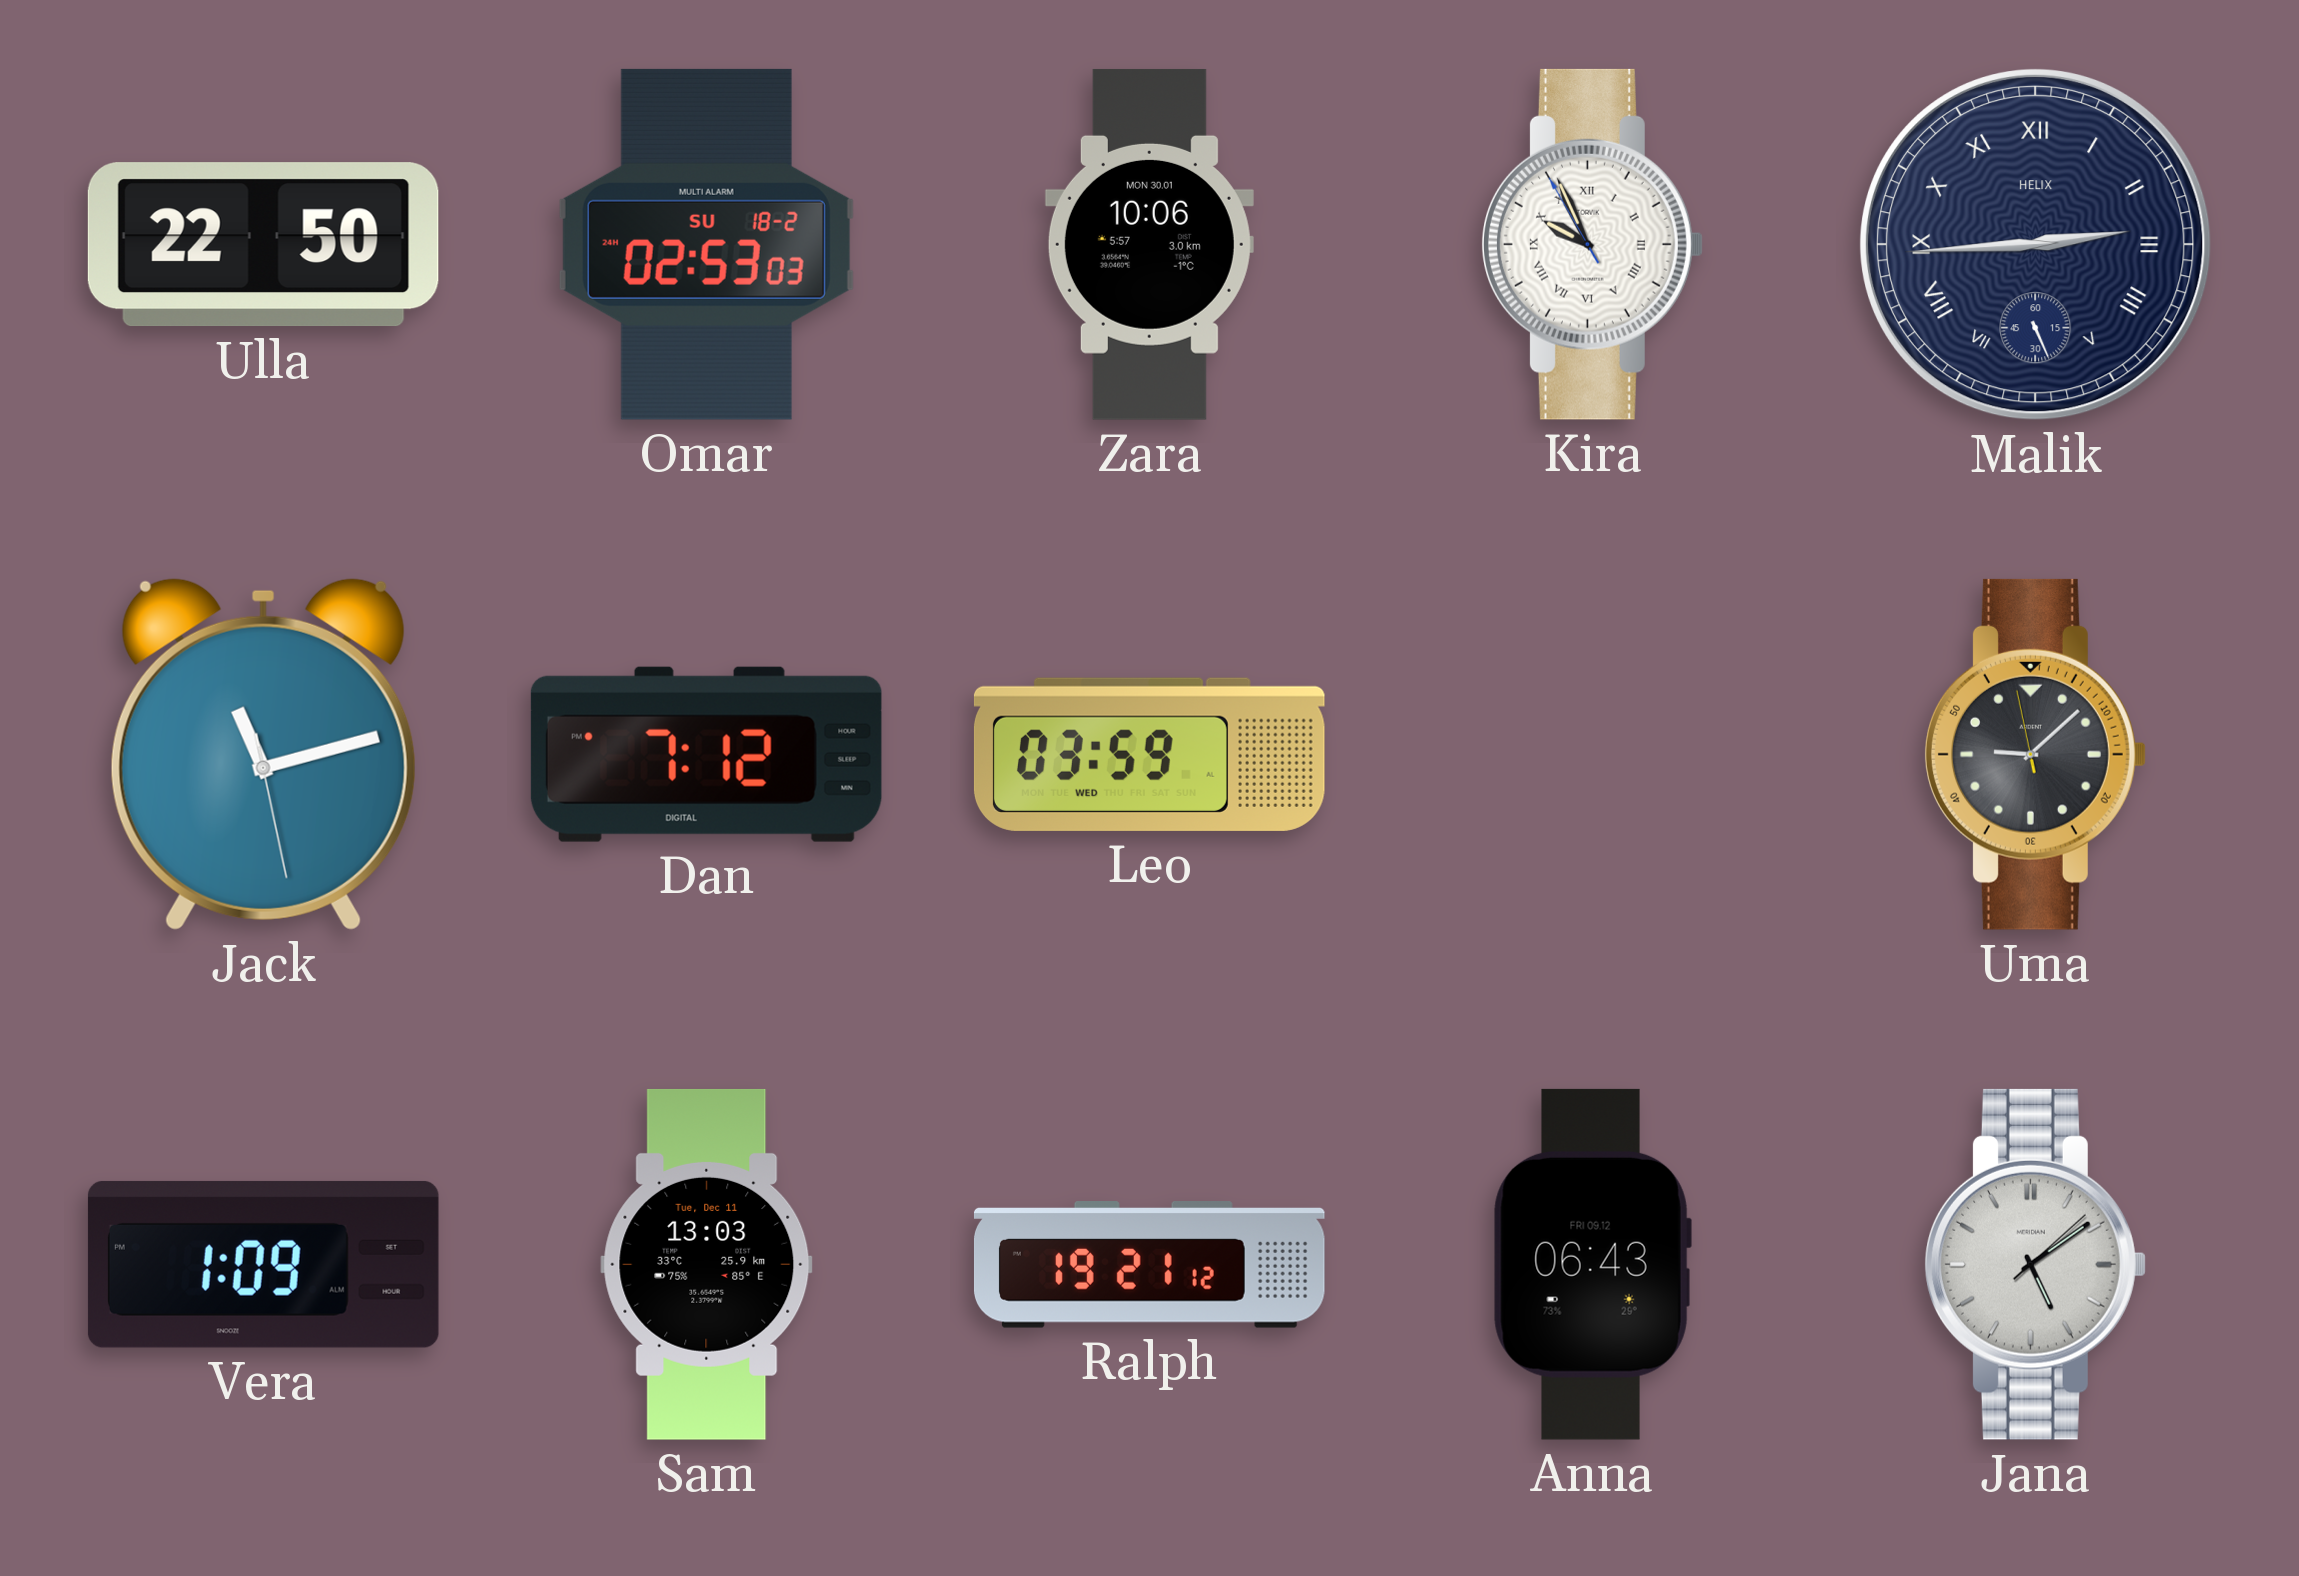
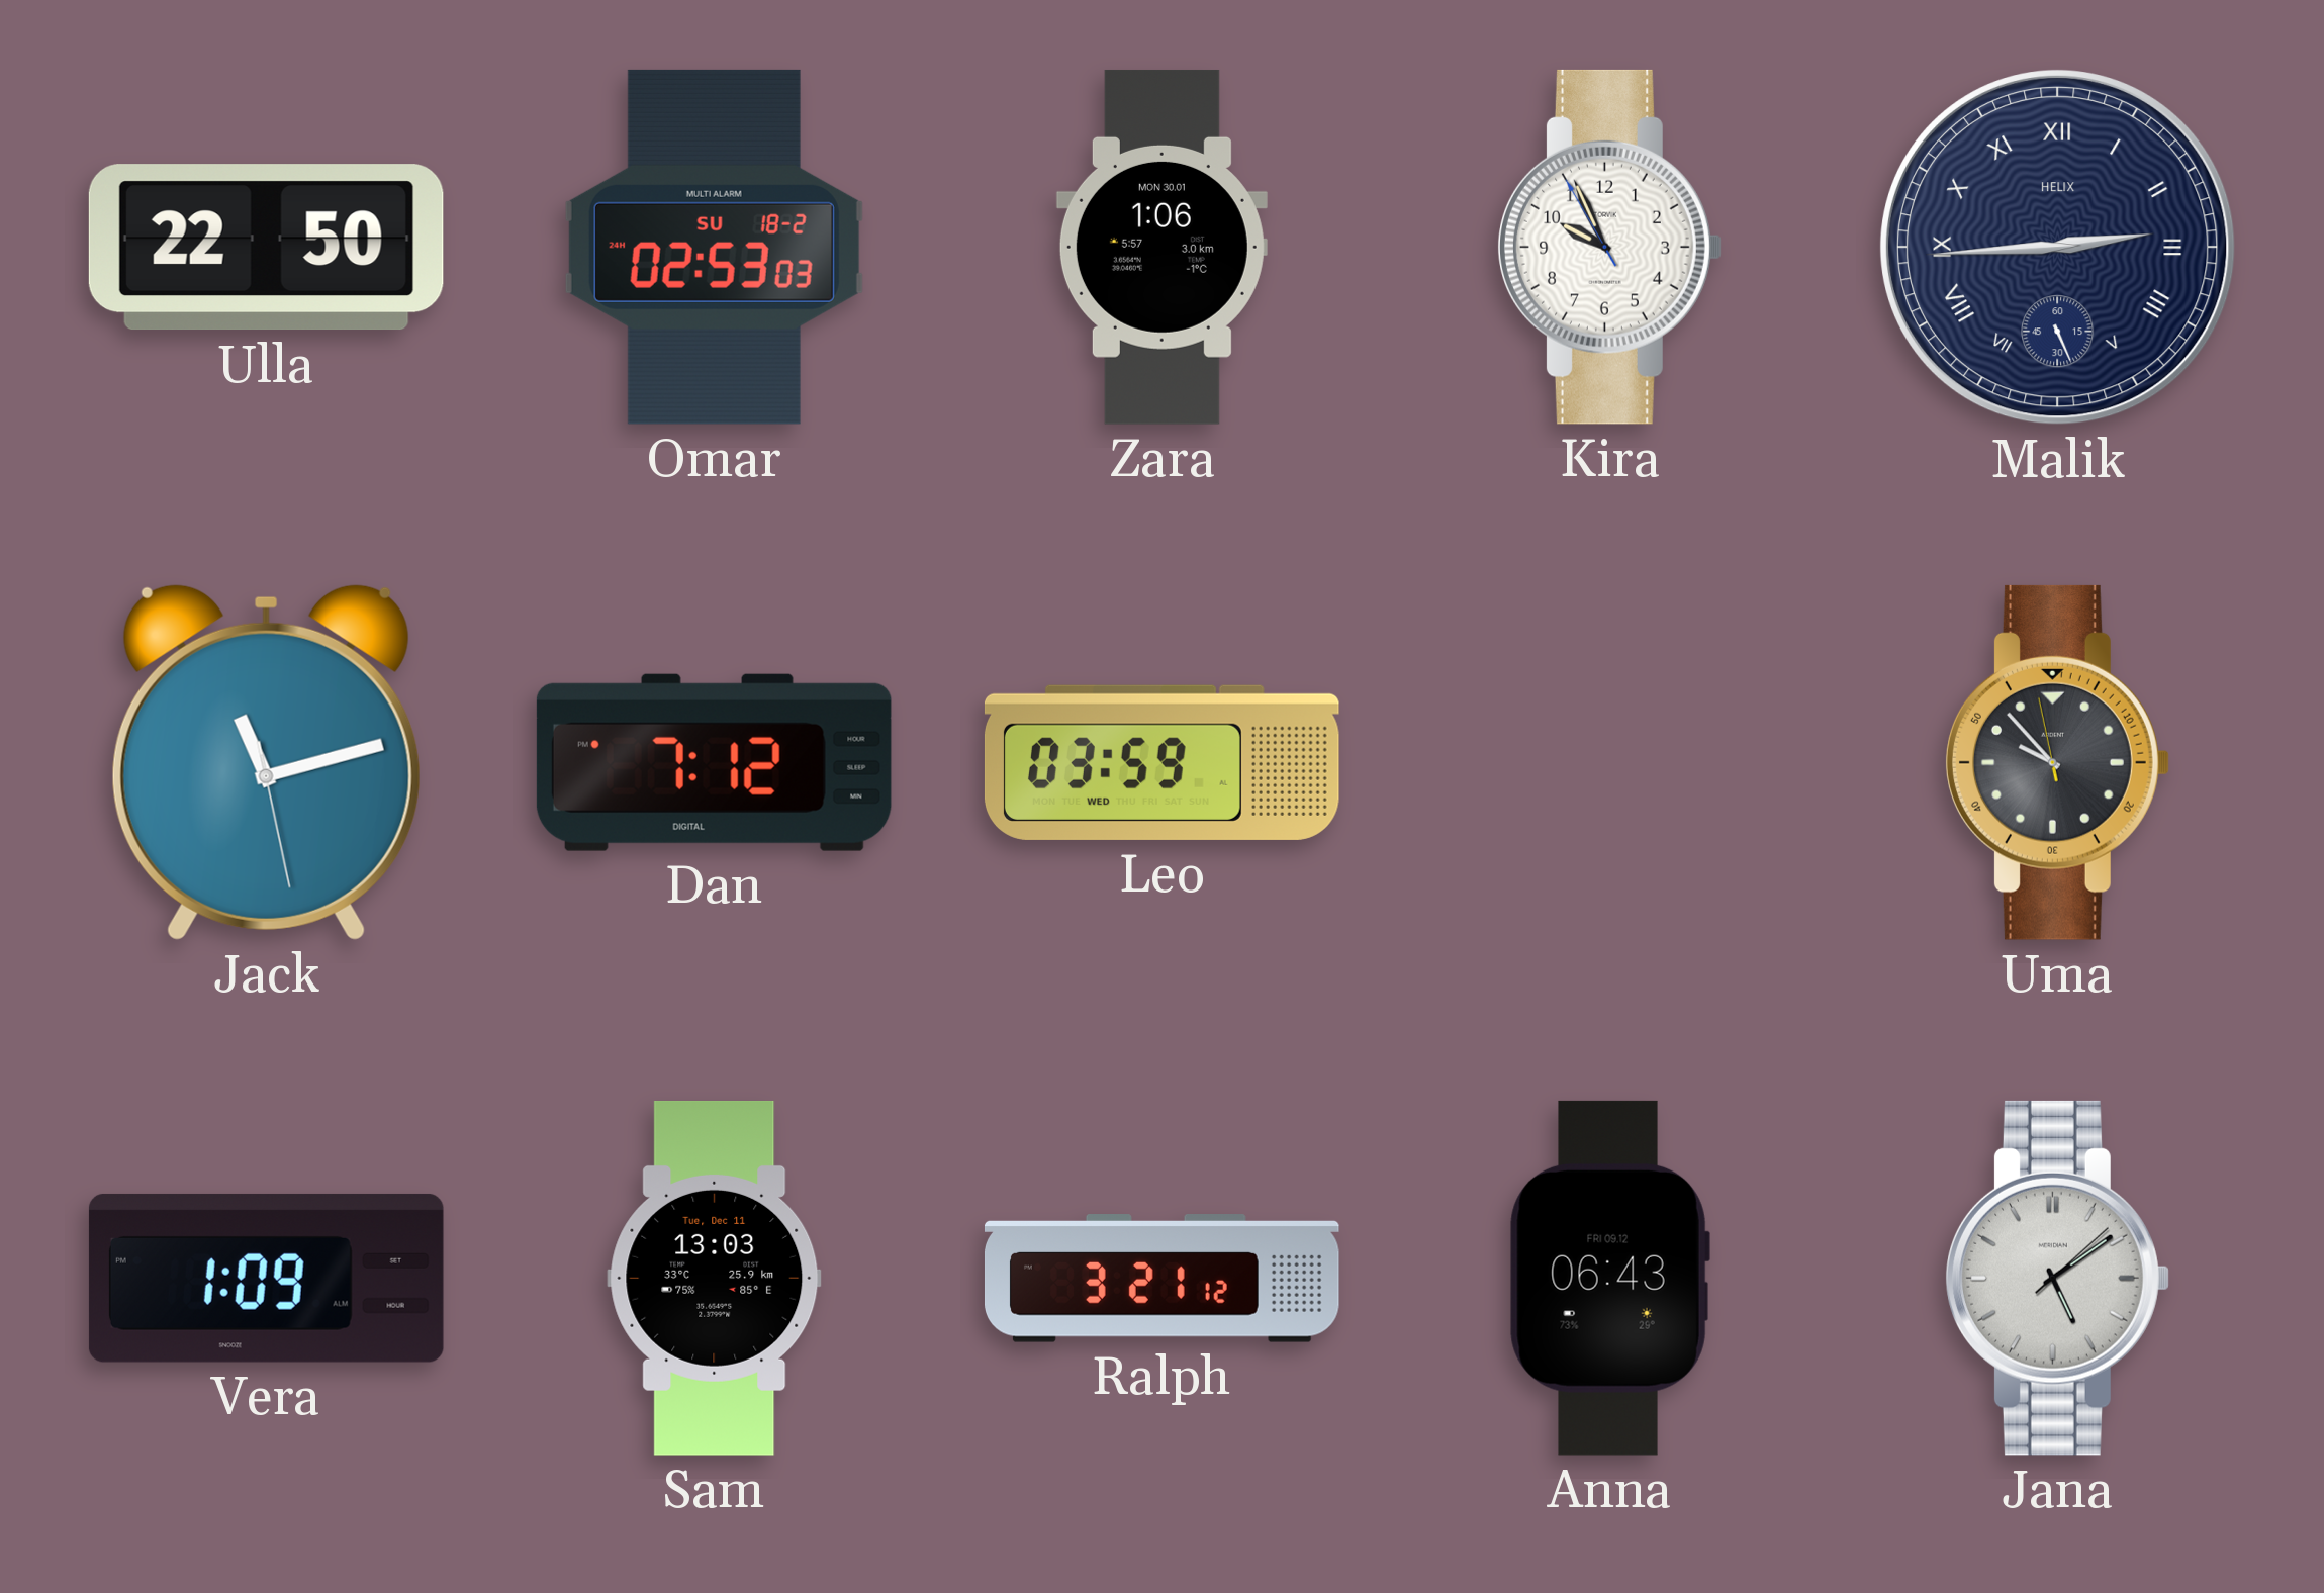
Zara: 10:06 -> 1:06
Kira numerals: Roman -> Arabic
Uma: 9:07 -> 9:52
Ralph: 19:21 -> 3:21
